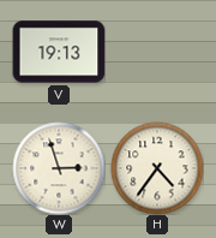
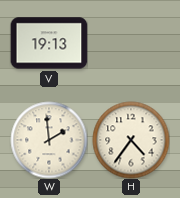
W: 2:57 -> 1:59
